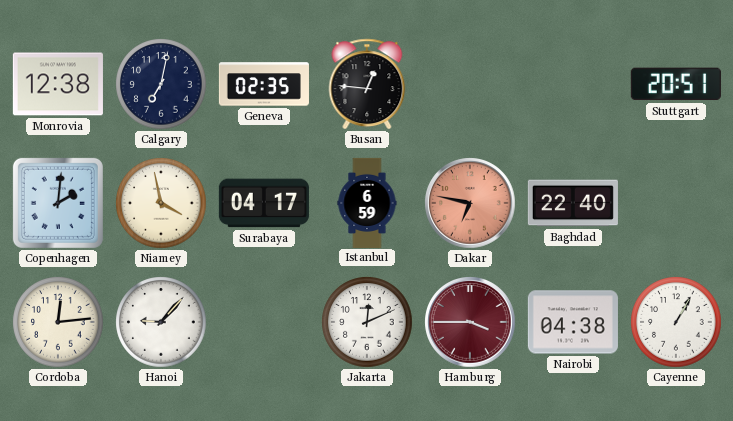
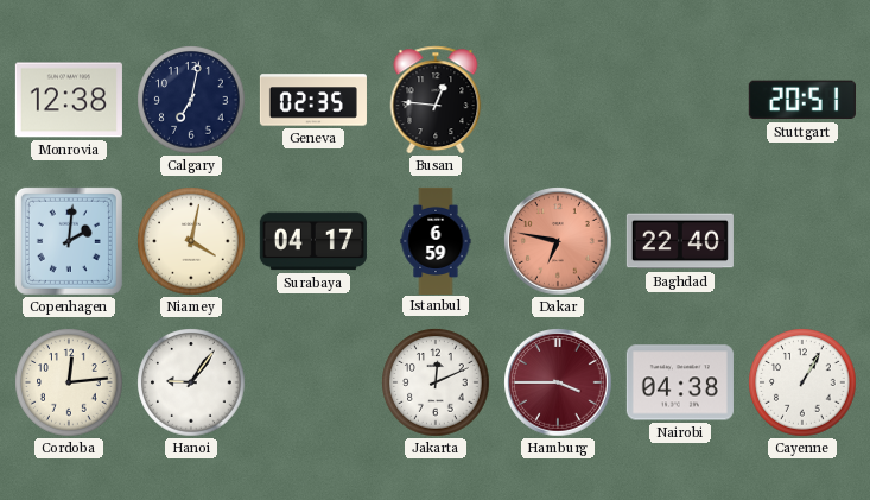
Niamey: 3:58 -> 4:02
Hanoi: 9:07 -> 9:06
